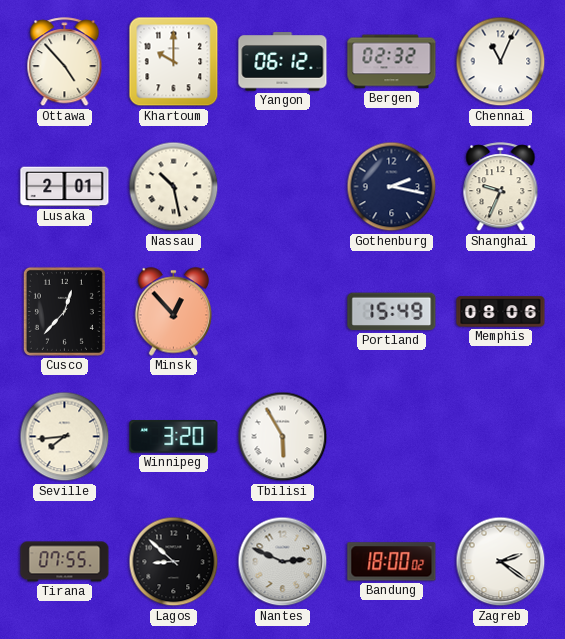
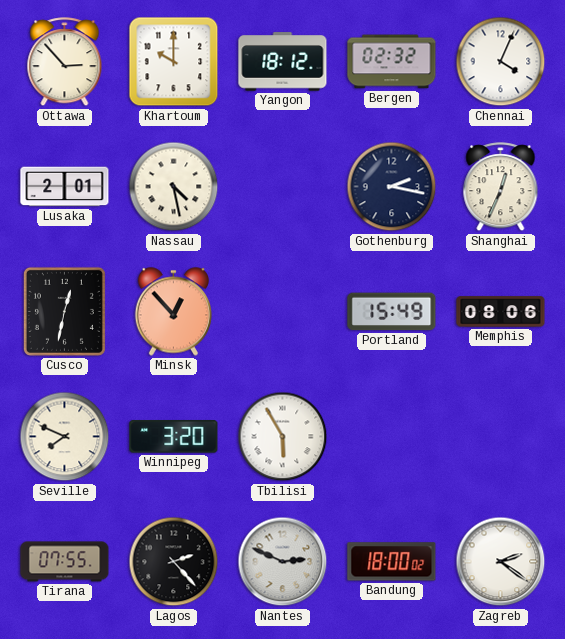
Ottawa: 4:53 -> 2:53
Yangon: 06:12 -> 18:12
Chennai: 11:04 -> 4:04
Nassau: 10:28 -> 4:28
Shanghai: 9:34 -> 12:34
Cusco: 12:37 -> 12:32
Seville: 7:44 -> 7:49
Lagos: 8:52 -> 2:23
